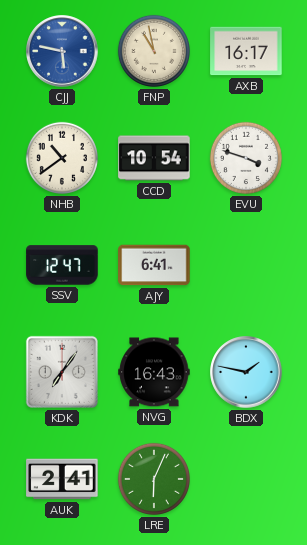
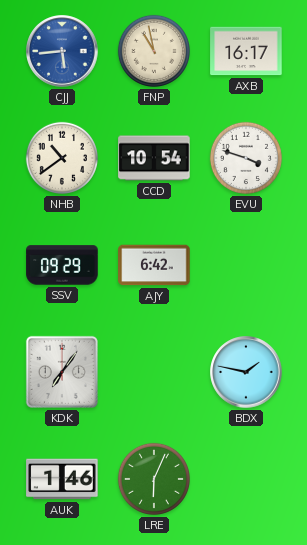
CJJ: 5:47 -> 5:44
SSV: 12:47 -> 09:29
AJY: 6:41 -> 6:42
NVG: 16:43 -> none
AUK: 2:41 -> 1:46
